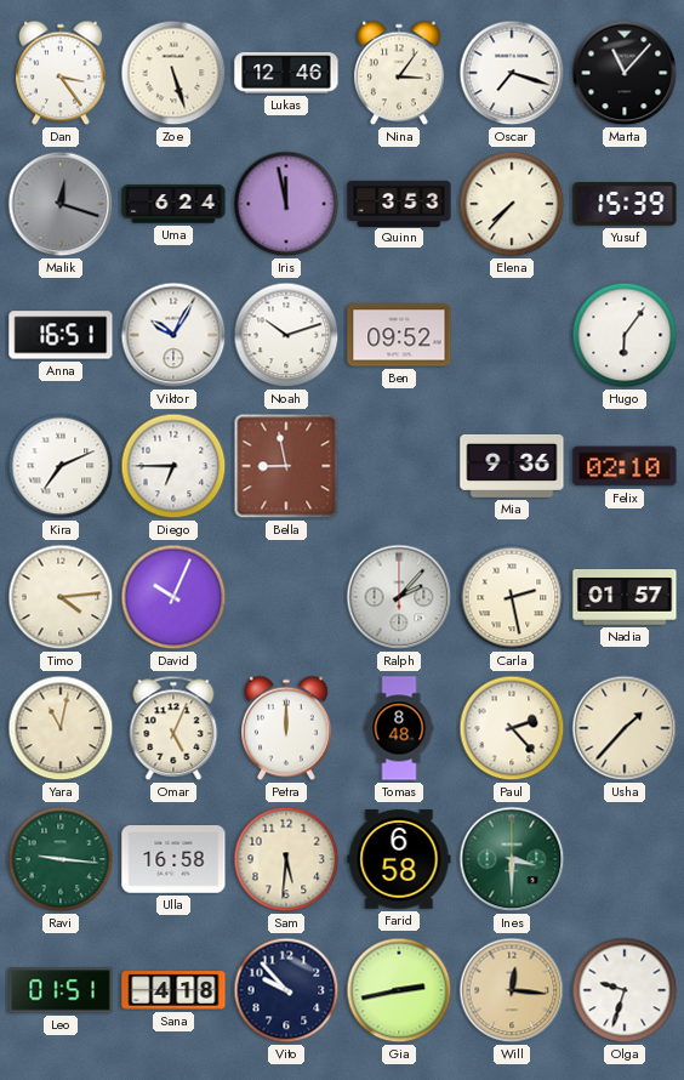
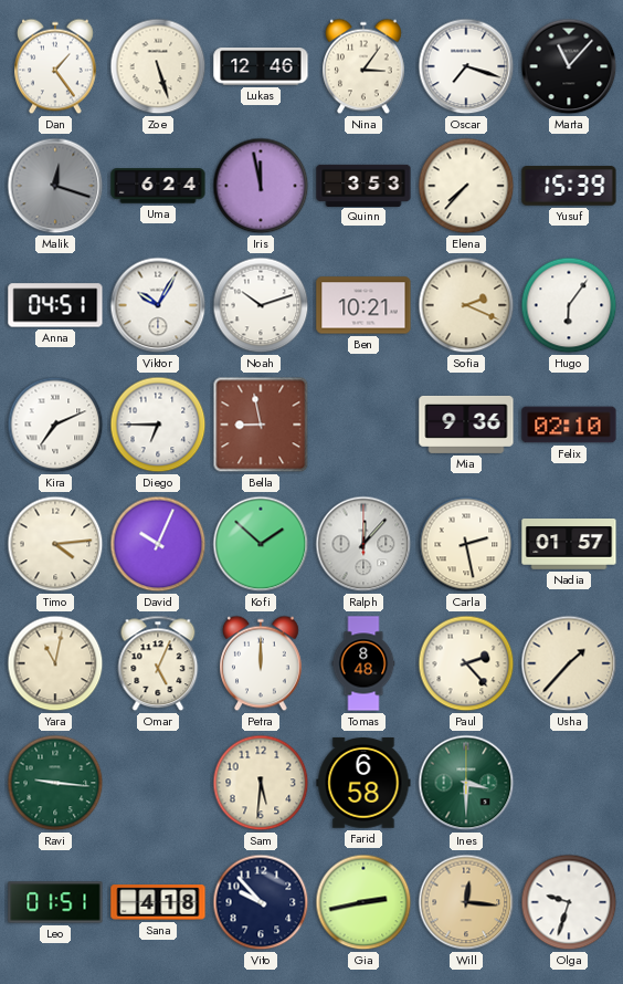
Dan: 3:24 -> 1:24
Anna: 16:51 -> 04:51
Ben: 09:52 -> 10:21
Sofia: none -> 2:19
Kofi: none -> 1:52
Ralph: 2:07 -> 12:07
Ulla: 16:58 -> none
